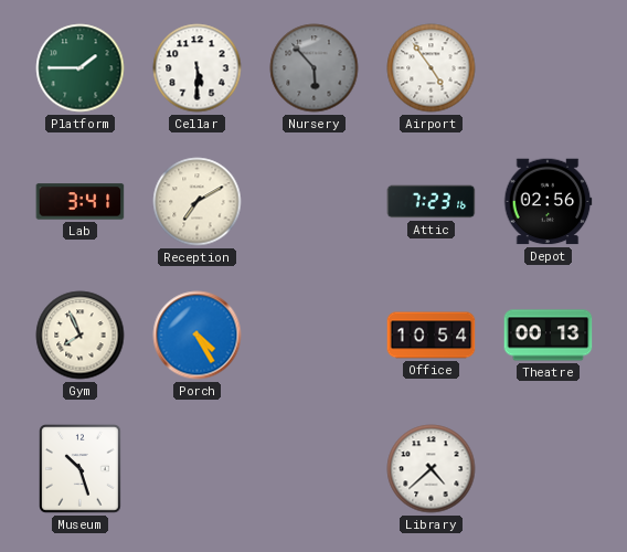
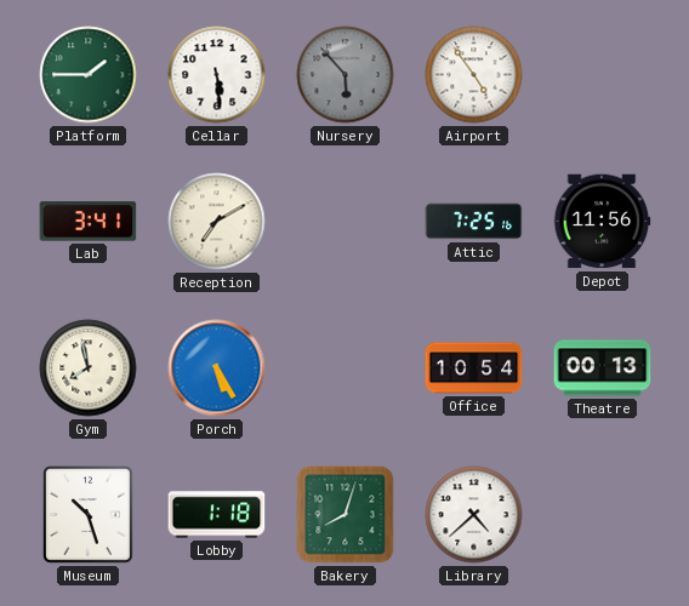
Cellar: 5:30 -> 5:29
Attic: 7:23 -> 7:25
Depot: 02:56 -> 11:56
Gym: 7:56 -> 7:58
Porch: 4:25 -> 5:25
Lobby: none -> 1:18
Bakery: none -> 8:03
